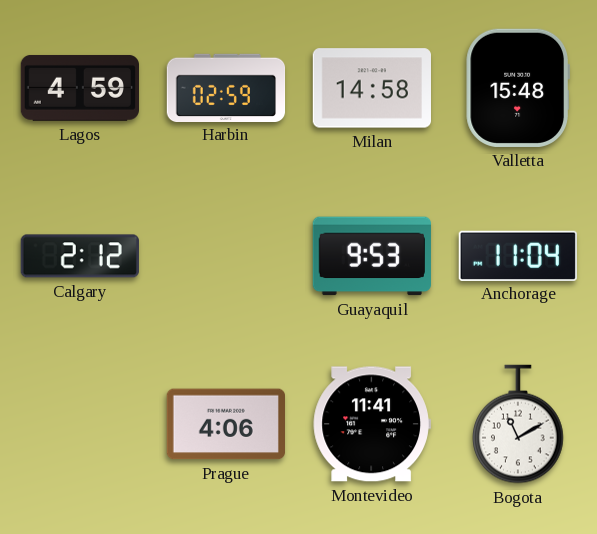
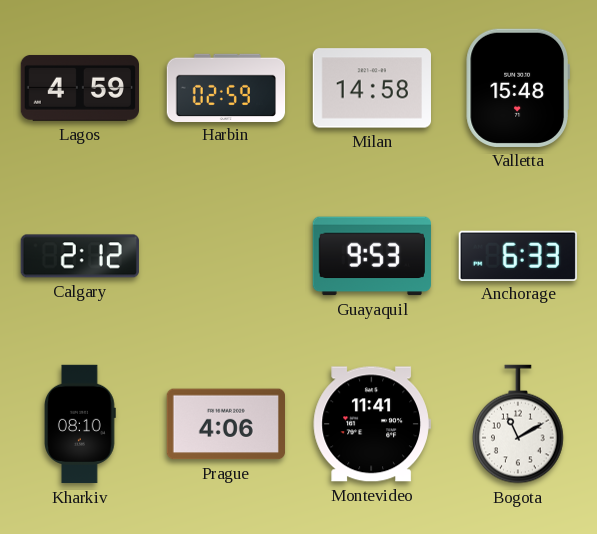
Anchorage: 11:04 -> 6:33
Kharkiv: none -> 08:10
